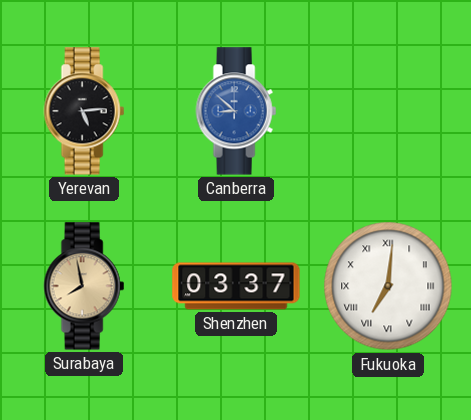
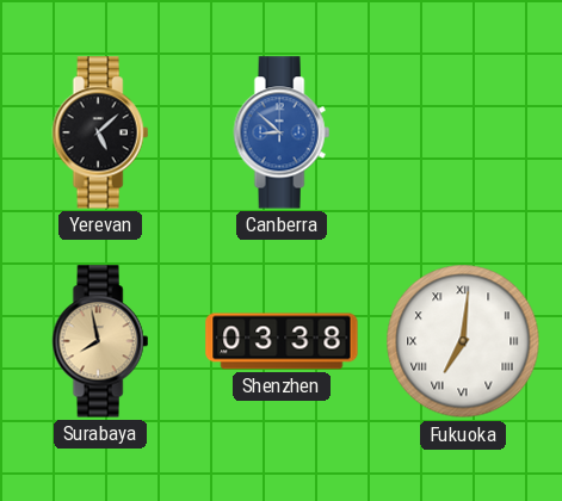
Yerevan: 5:14 -> 5:08
Shenzhen: 03:37 -> 03:38
